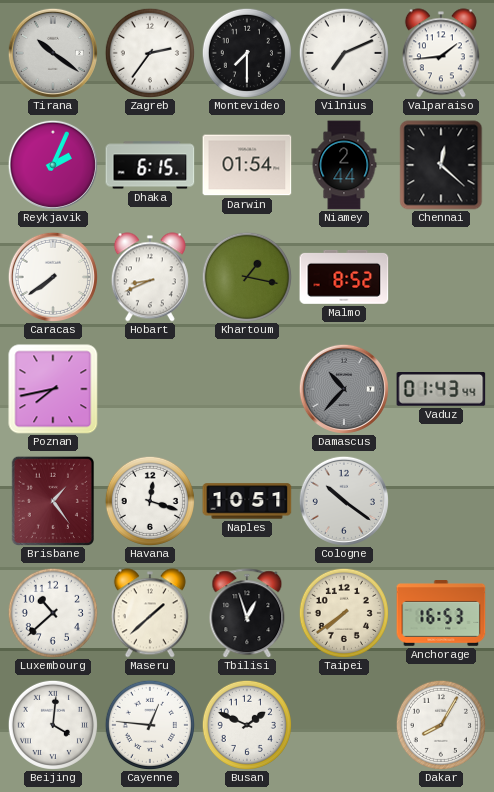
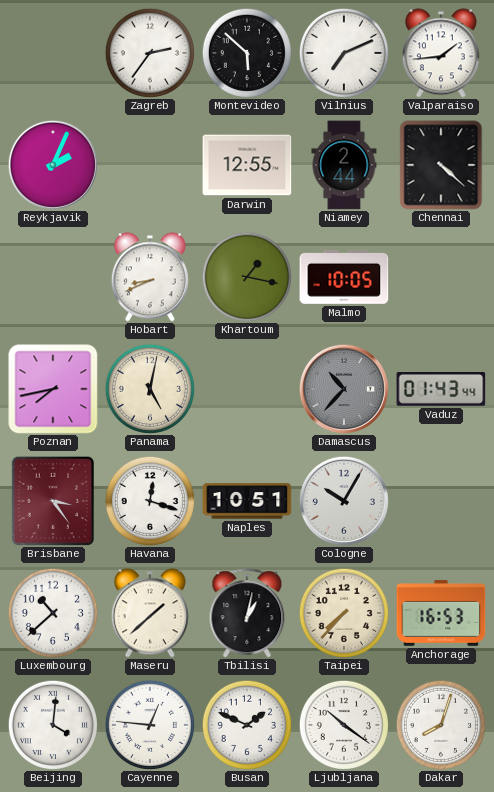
Tirana: 10:21 -> none
Montevideo: 7:30 -> 5:52
Dhaka: 6:15 -> none
Darwin: 01:54 -> 12:55
Chennai: 12:22 -> 4:22
Caracas: 7:39 -> none
Malmo: 8:52 -> 10:05
Panama: none -> 5:02
Brisbane: 1:24 -> 3:24
Cologne: 10:21 -> 10:05
Tbilisi: 12:57 -> 1:02
Taipei: 7:39 -> 7:37
Ljubljana: none -> 10:21
Dakar: 8:05 -> 8:03
